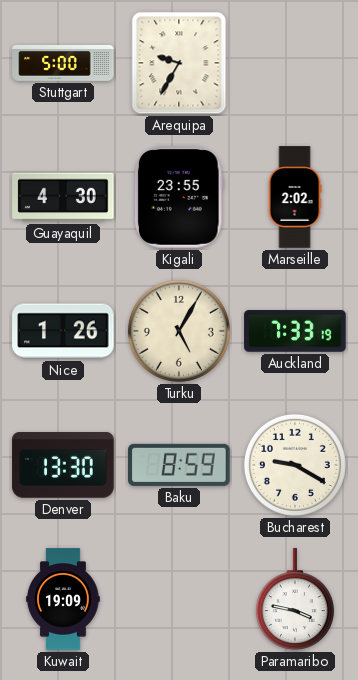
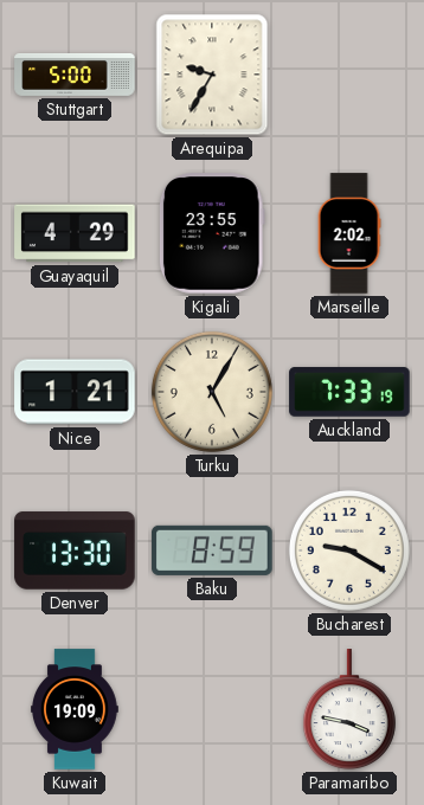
Guayaquil: 4:30 -> 4:29
Nice: 1:26 -> 1:21
